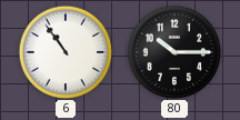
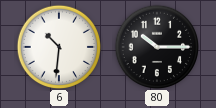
6: 10:54 -> 10:31
